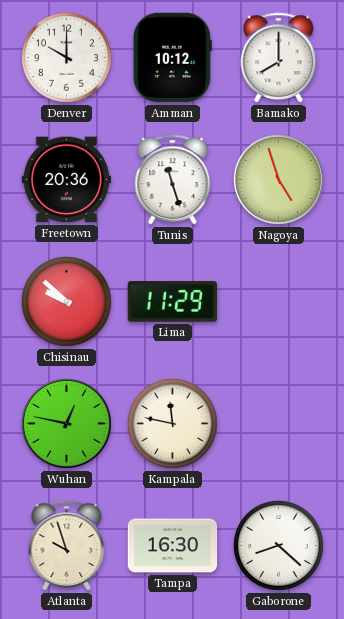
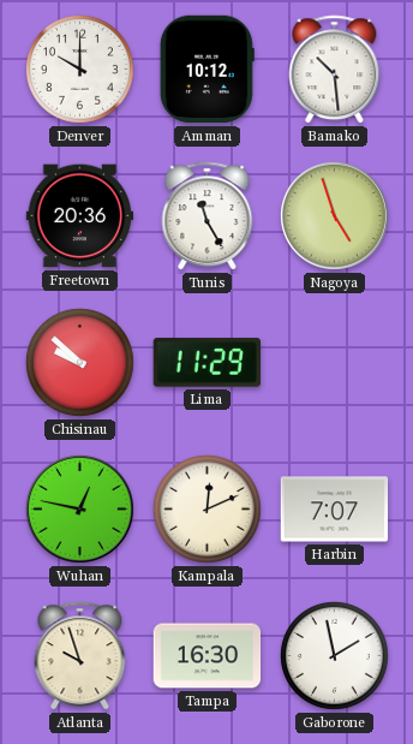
Bamako: 8:00 -> 10:29
Tunis: 11:27 -> 11:25
Kampala: 11:47 -> 12:11
Harbin: none -> 7:07
Gaborone: 8:22 -> 1:58
